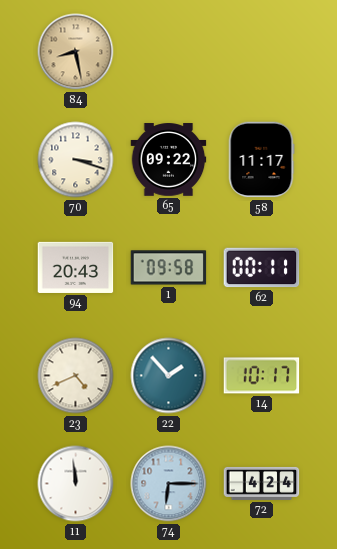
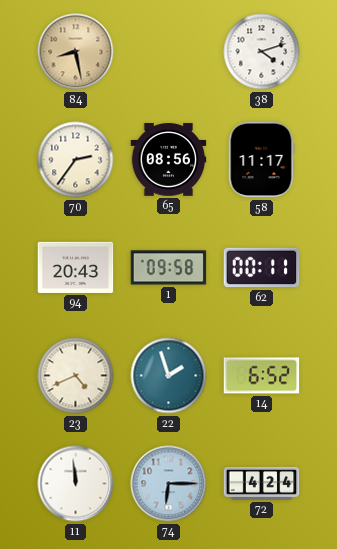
38: none -> 4:12
70: 3:18 -> 2:36
65: 09:22 -> 08:56
22: 1:53 -> 1:57
14: 10:17 -> 6:52
